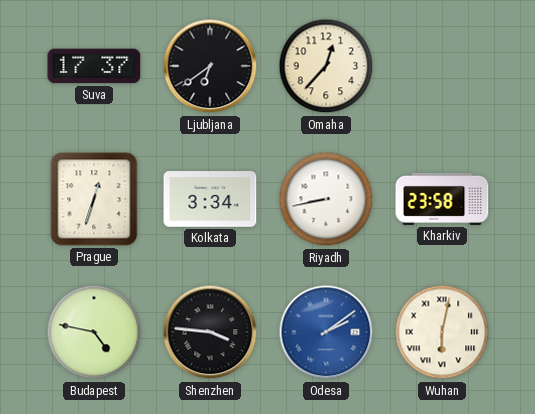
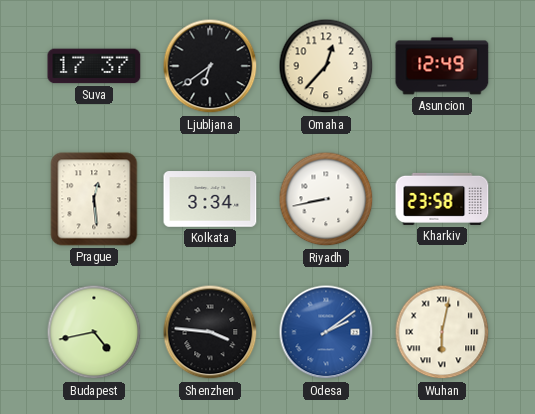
Asuncion: none -> 12:49
Prague: 12:33 -> 12:29
Budapest: 4:47 -> 4:43
